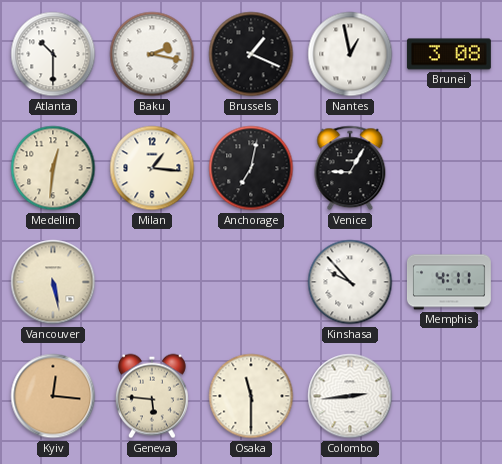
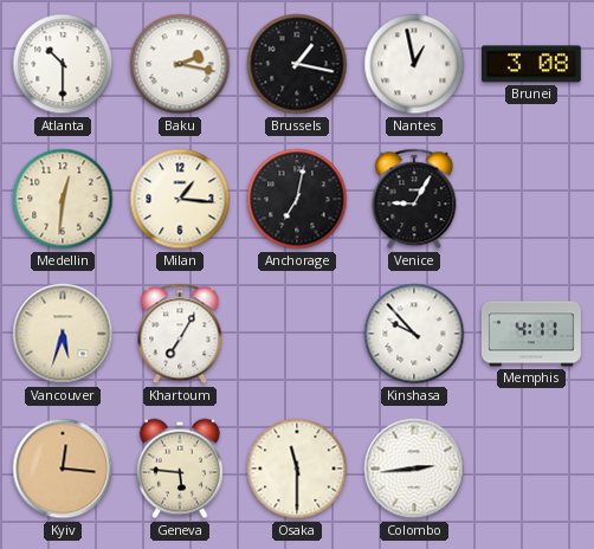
Brussels: 1:19 -> 1:17
Vancouver: 5:28 -> 5:33
Khartoum: none -> 7:05
